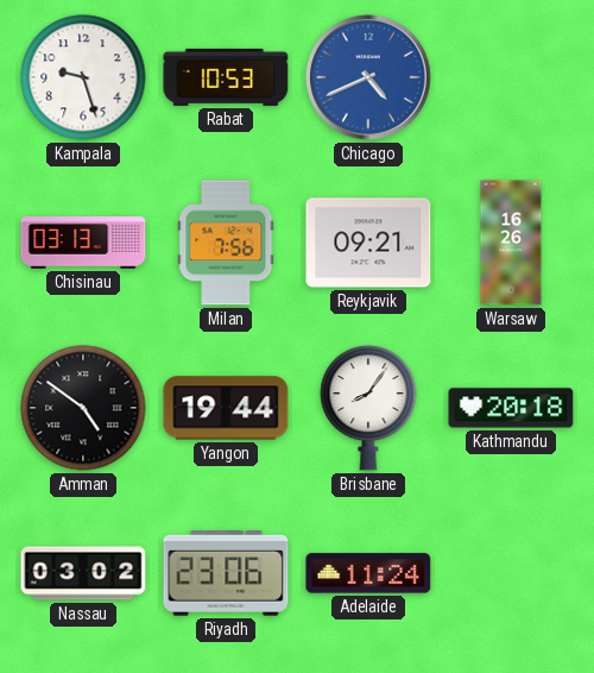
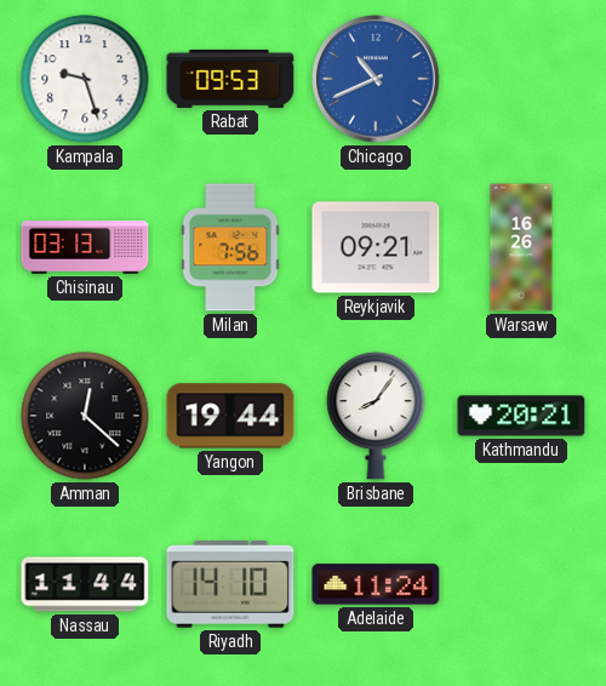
Rabat: 10:53 -> 09:53
Chicago: 4:41 -> 10:41
Amman: 4:51 -> 12:22
Kathmandu: 20:18 -> 20:21
Nassau: 03:02 -> 11:44
Riyadh: 23:06 -> 14:10
